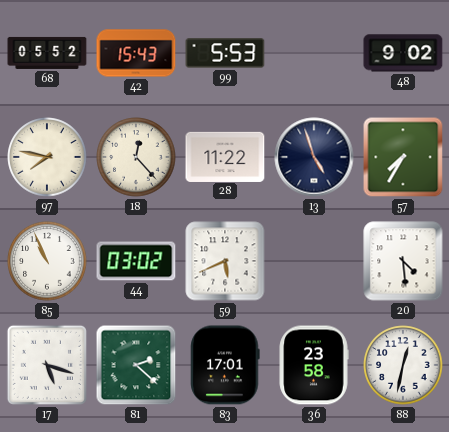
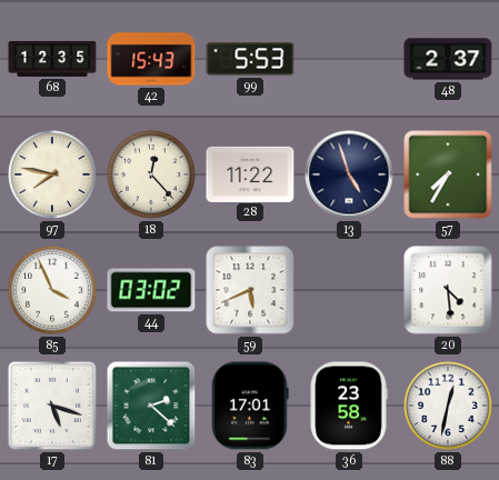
68: 05:52 -> 12:35
48: 9:02 -> 2:37
85: 10:56 -> 3:56
